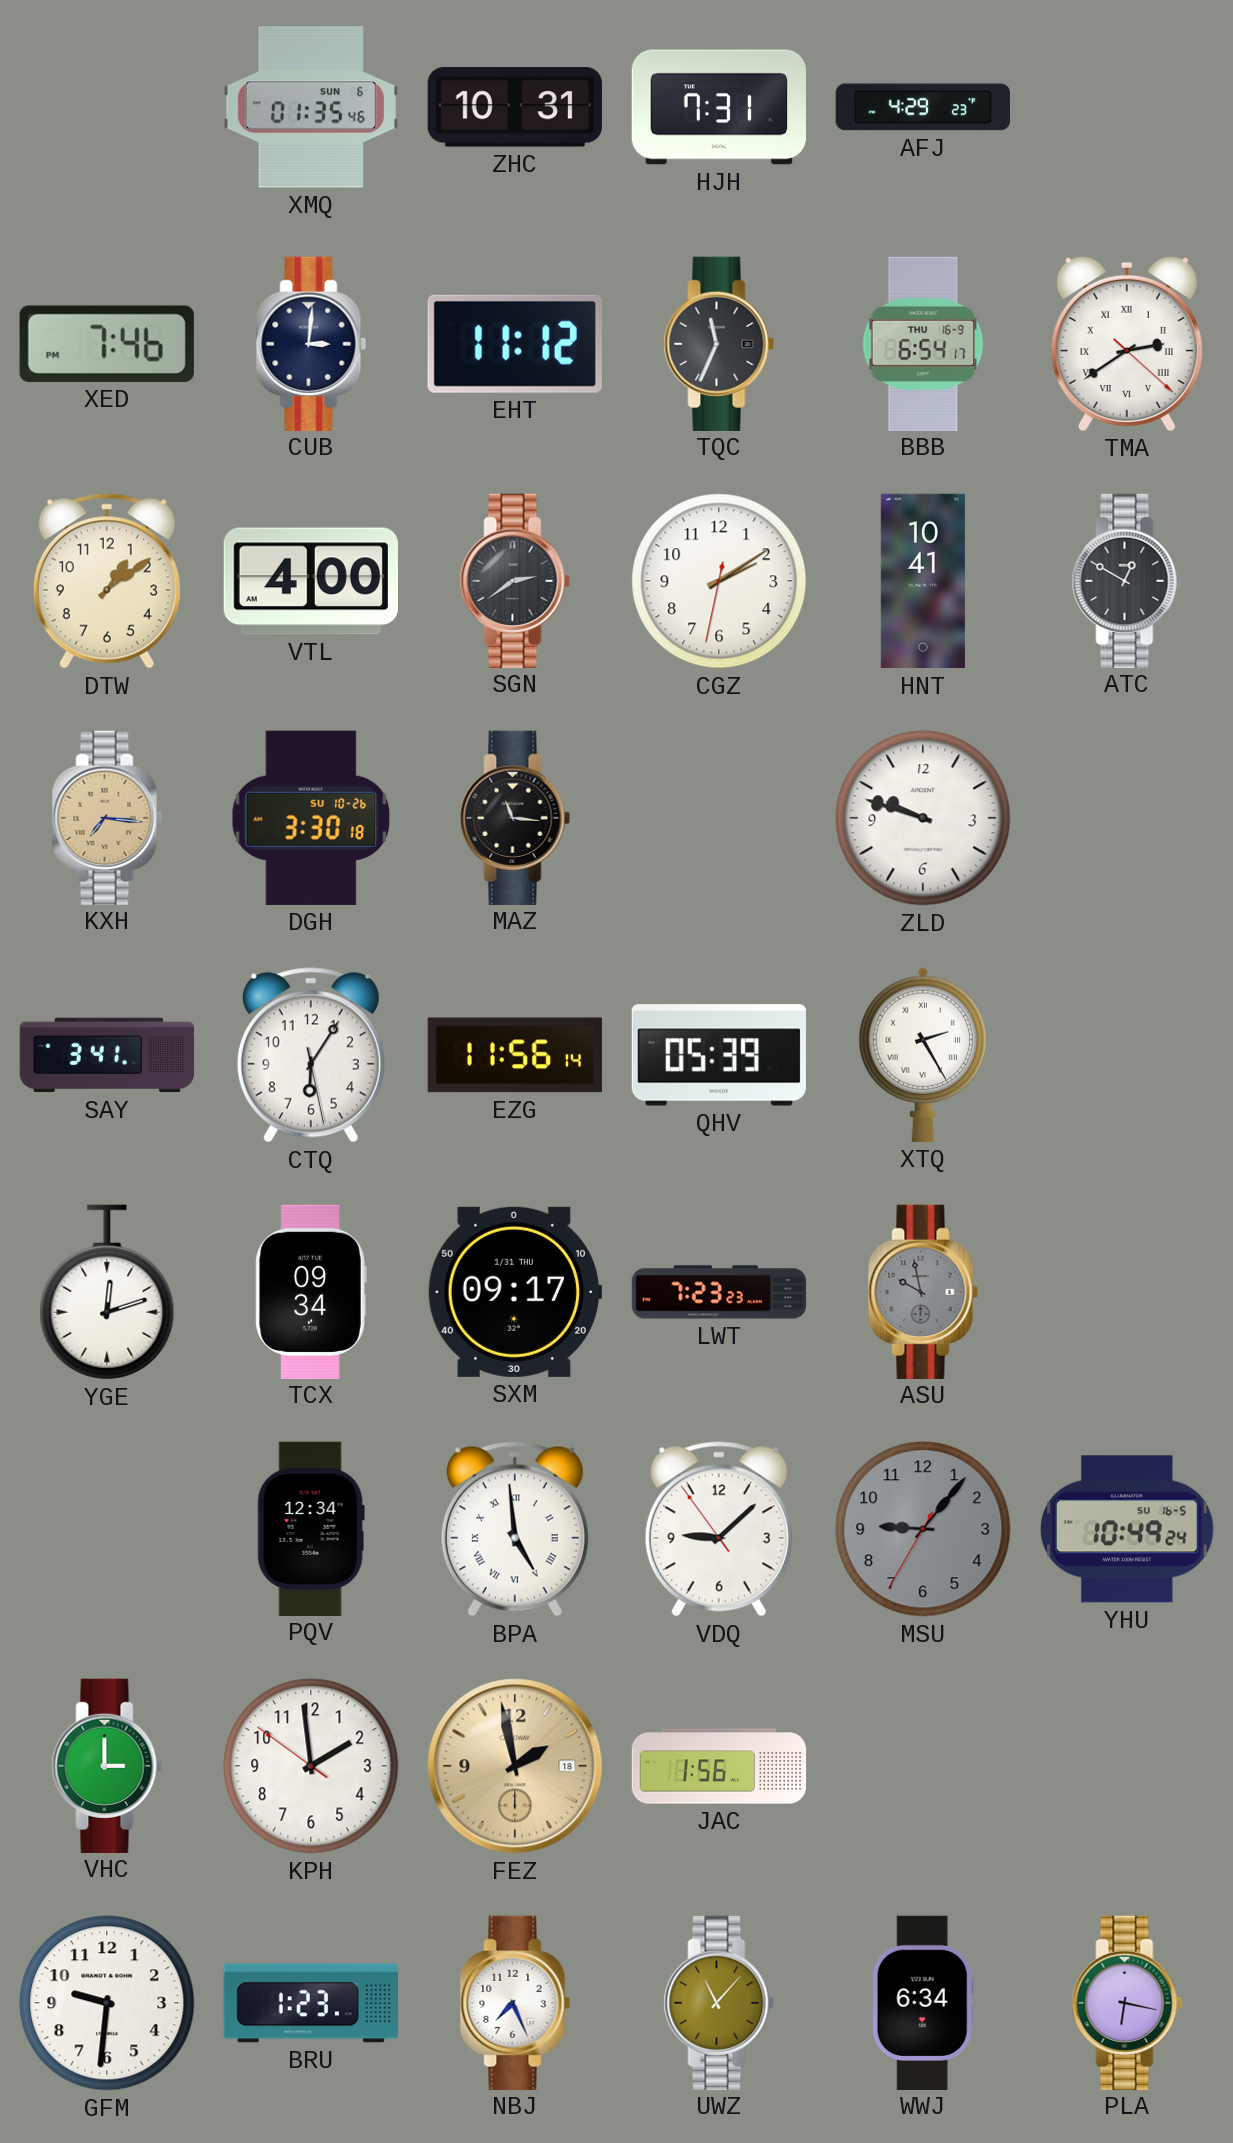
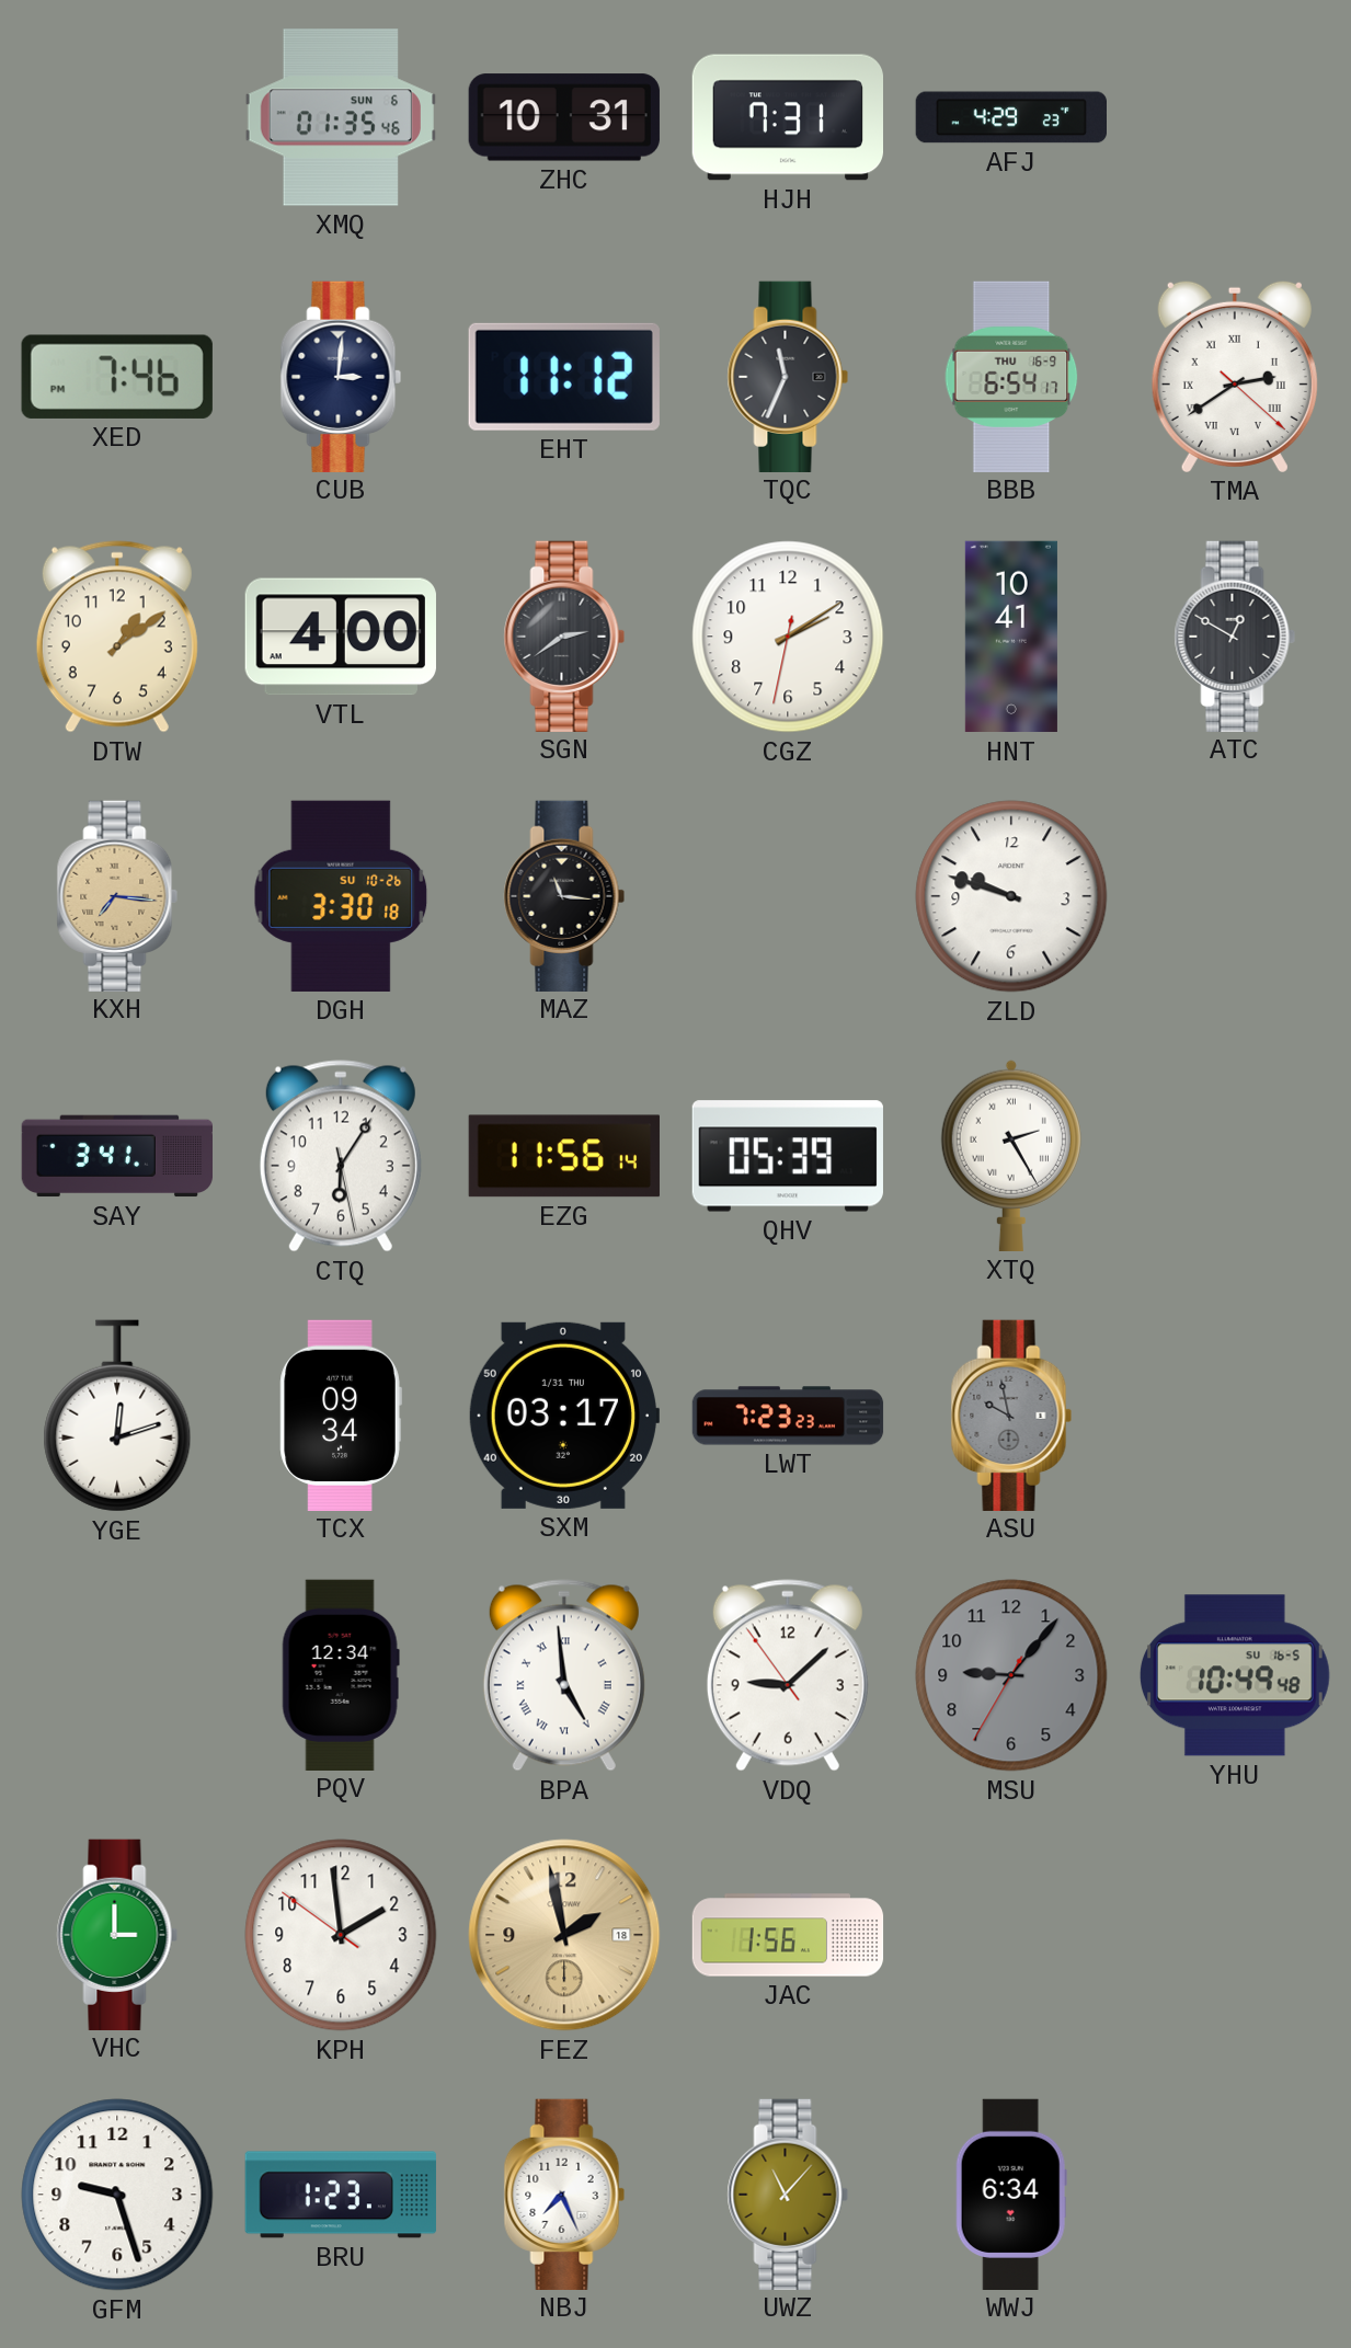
SXM: 09:17 -> 03:17
YHU: 10:49:24 -> 10:49:48
GFM: 9:31 -> 9:27
PLA: 6:17 -> none
